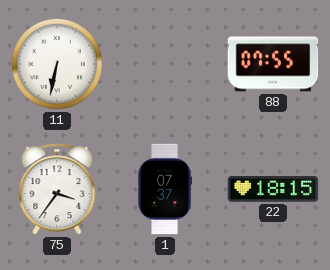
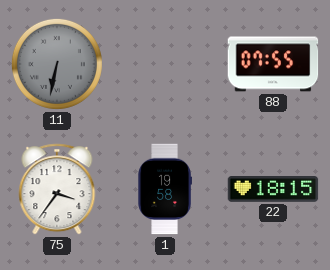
11 dial: white -> grey
1: 07:37 -> 19:58
